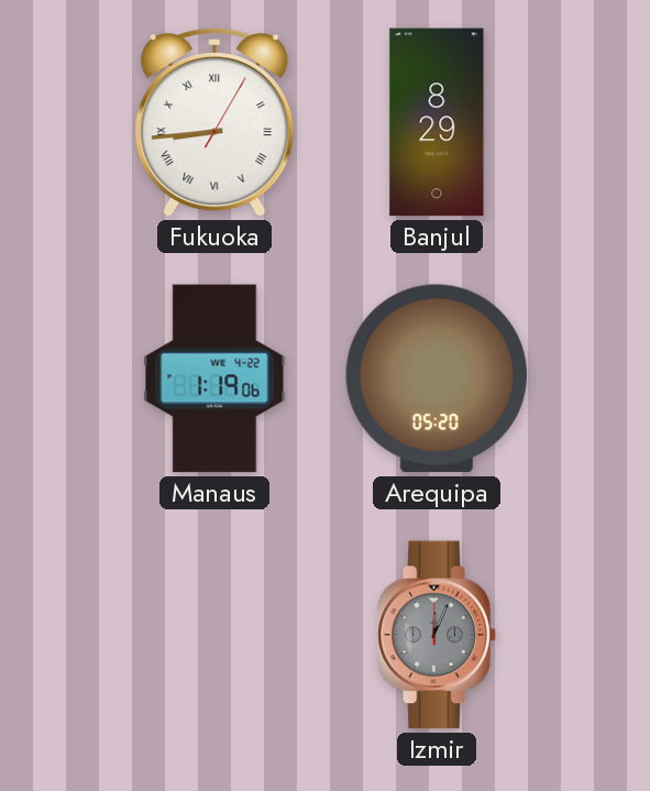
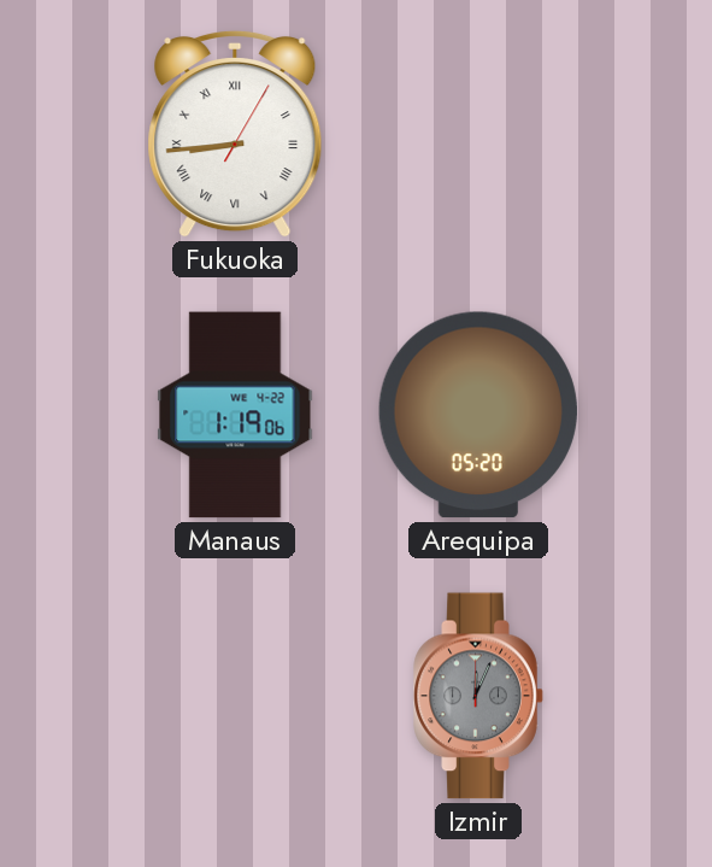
Banjul: 8:29 -> none
